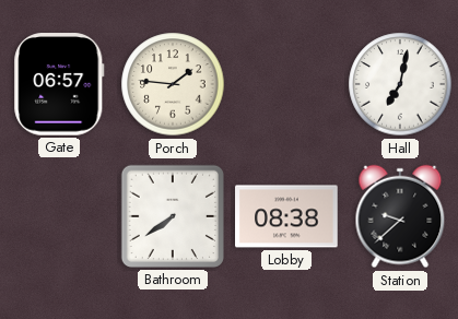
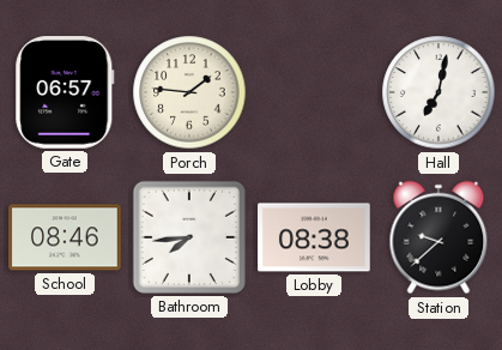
School: none -> 08:46
Bathroom: 7:39 -> 7:44
